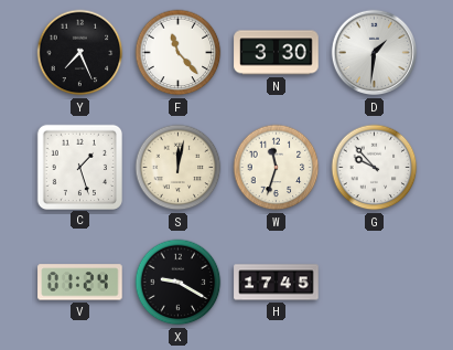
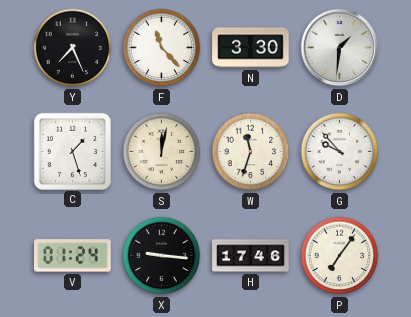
X: 9:20 -> 9:16
H: 17:45 -> 17:46
P: none -> 7:06
